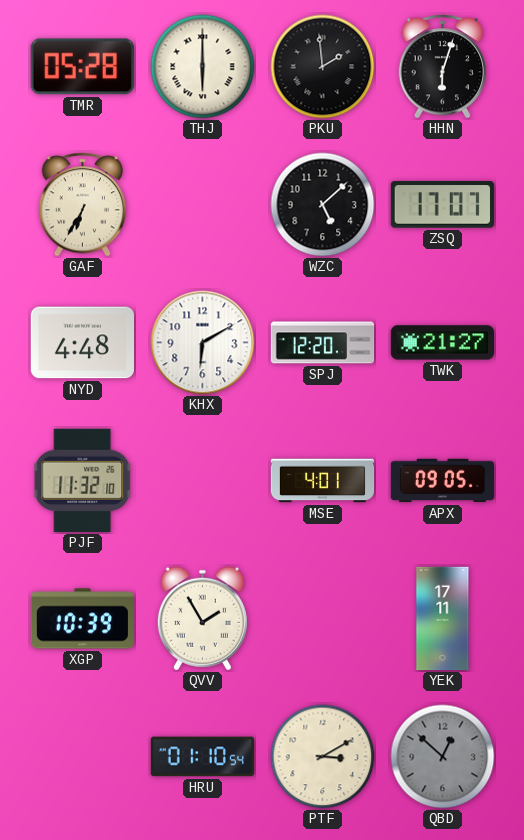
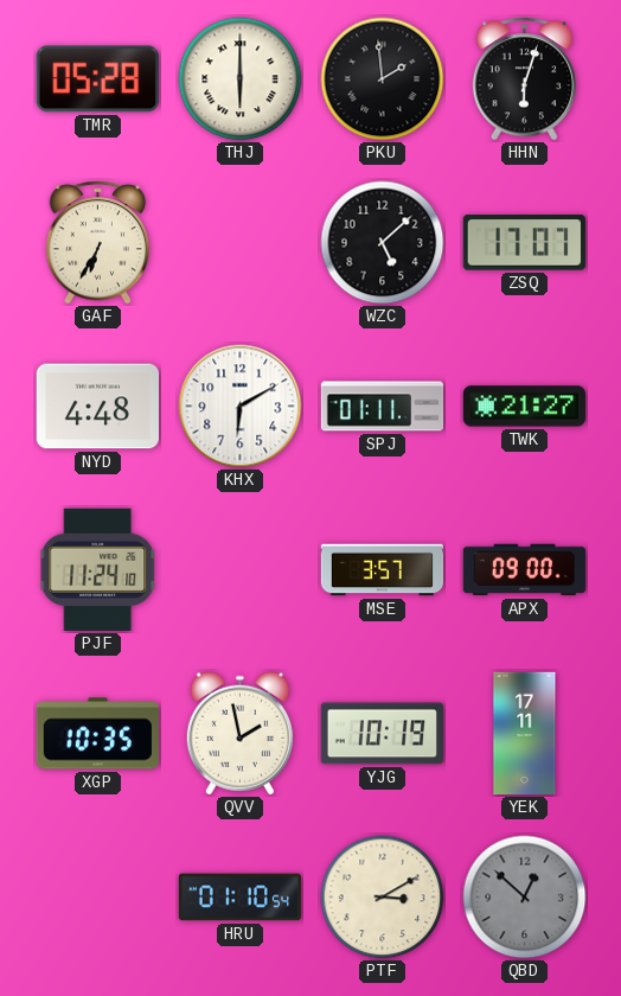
SPJ: 12:20 -> 01:11
PJF: 11:32 -> 11:24
MSE: 4:01 -> 3:57
APX: 09:05 -> 09:00
XGP: 10:39 -> 10:35
QVV: 1:55 -> 1:58
YJG: none -> 10:19
